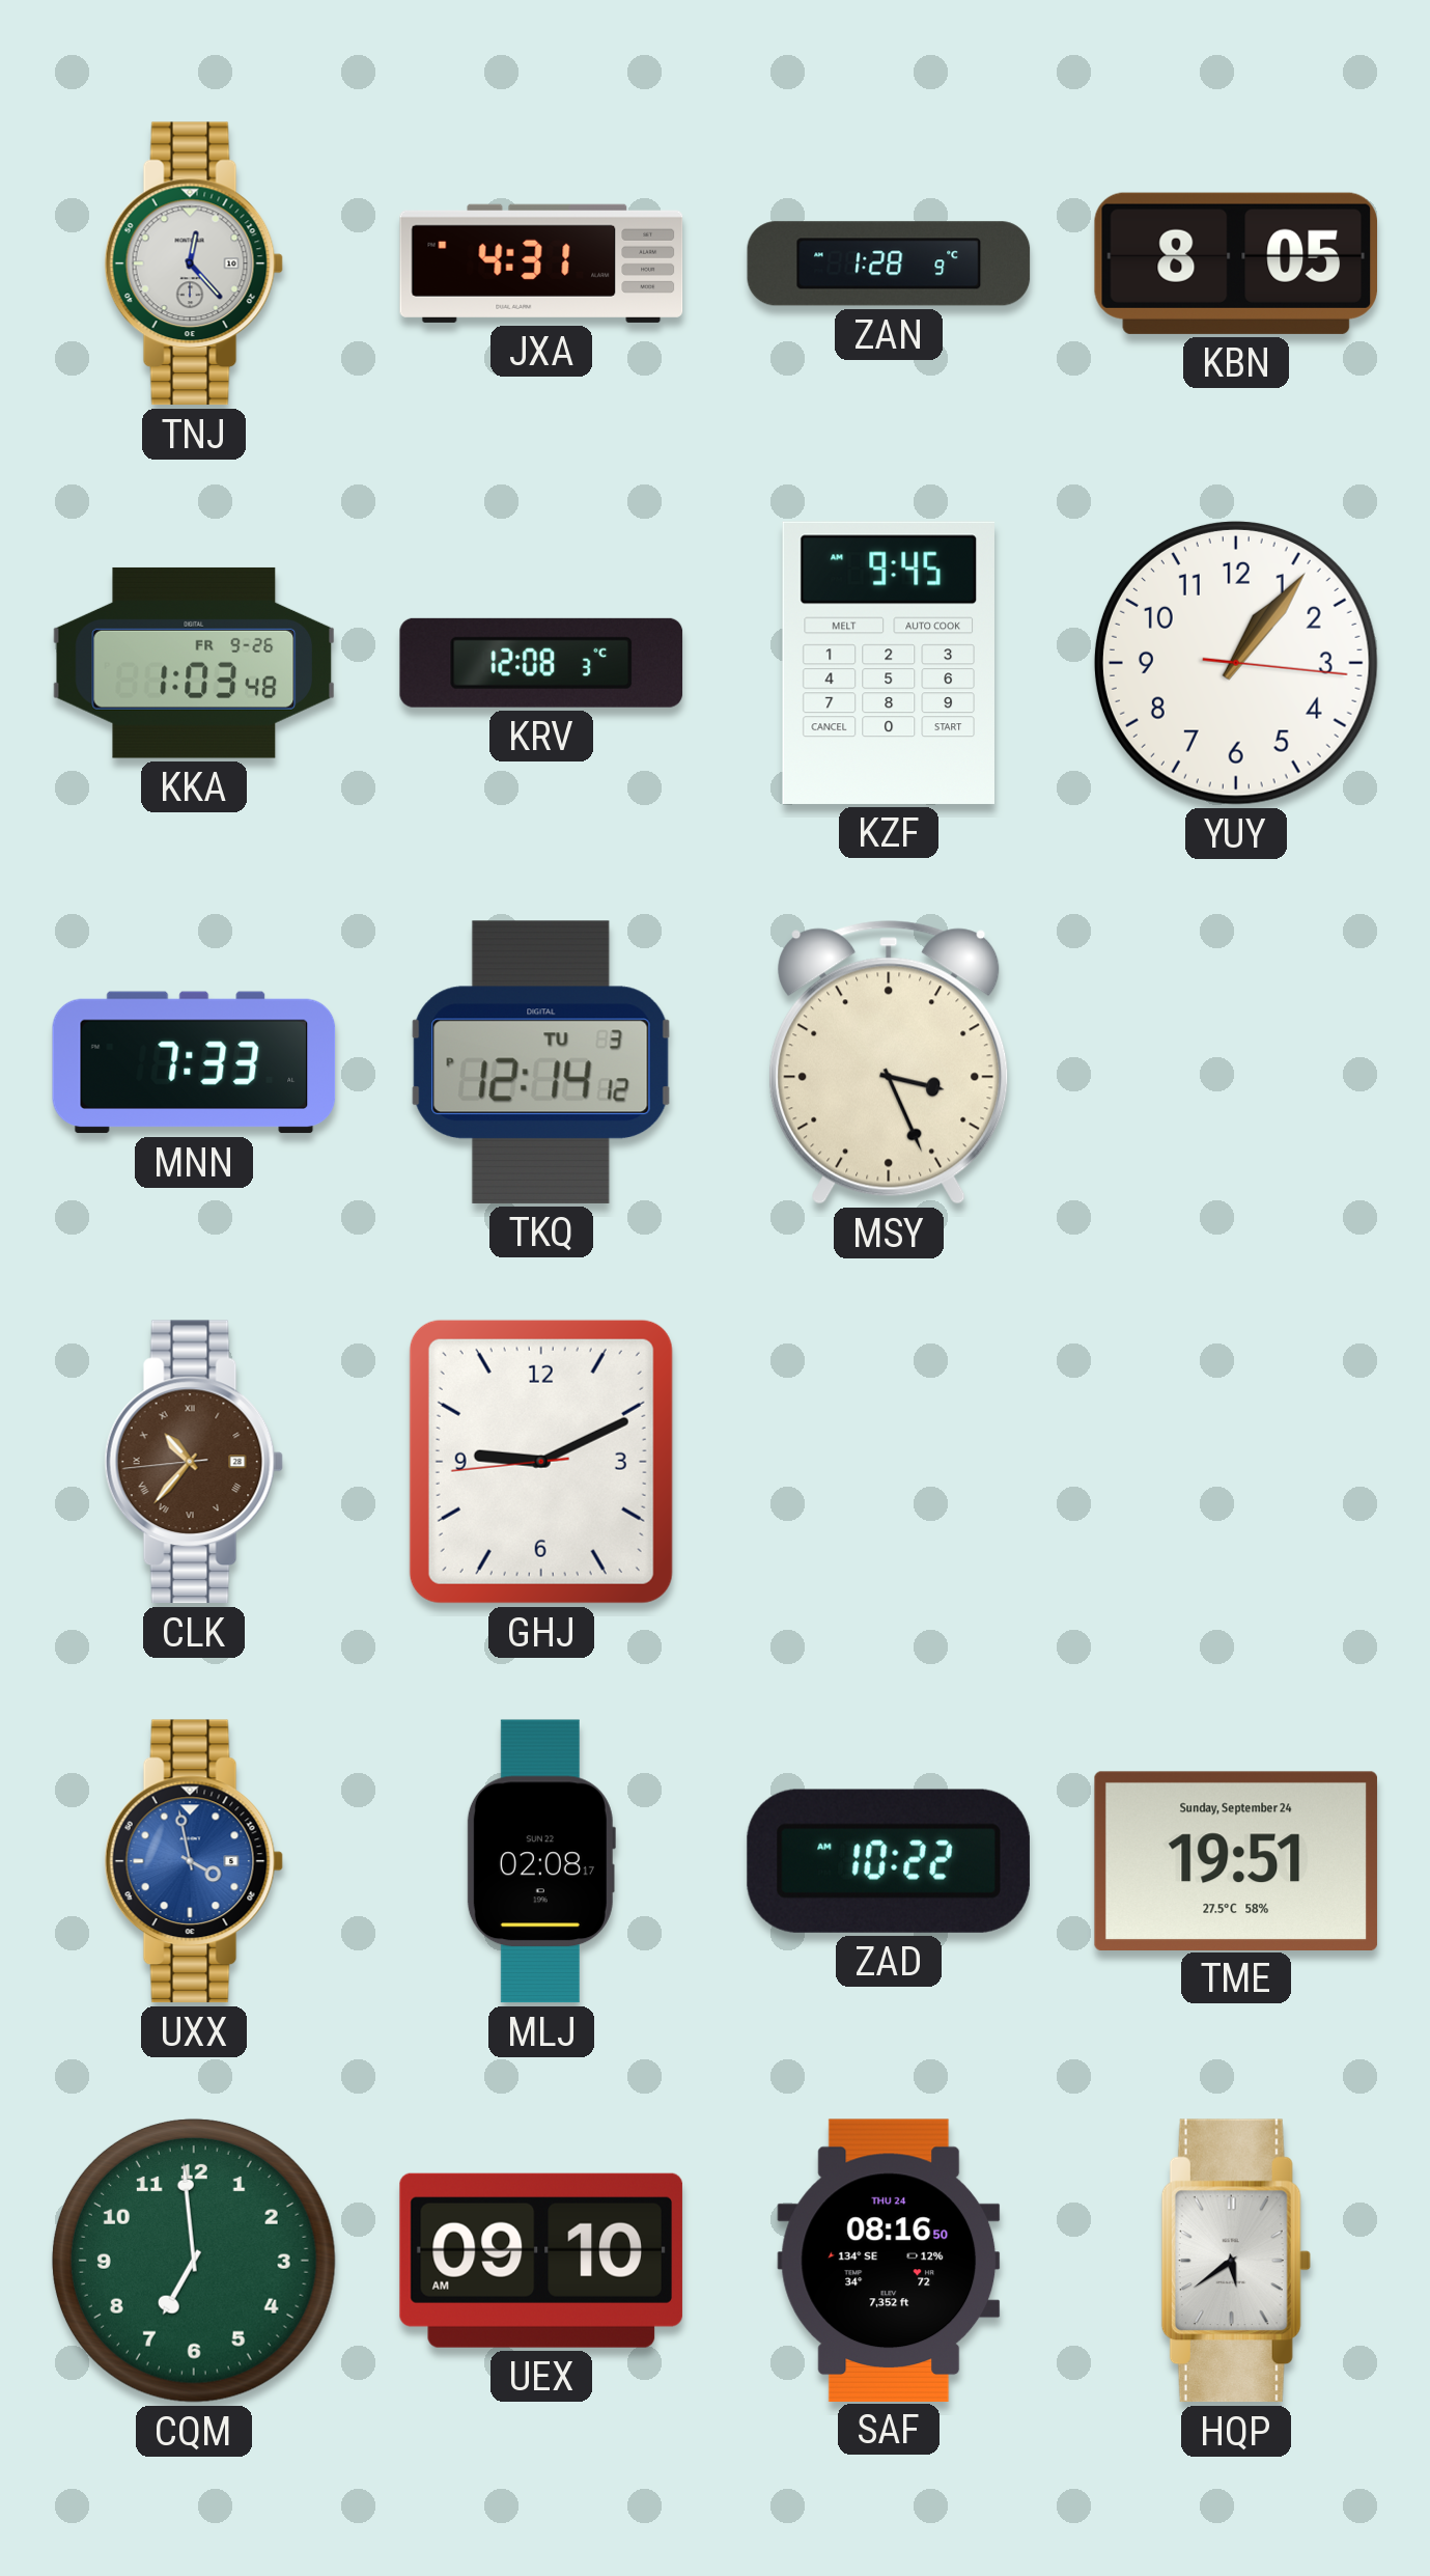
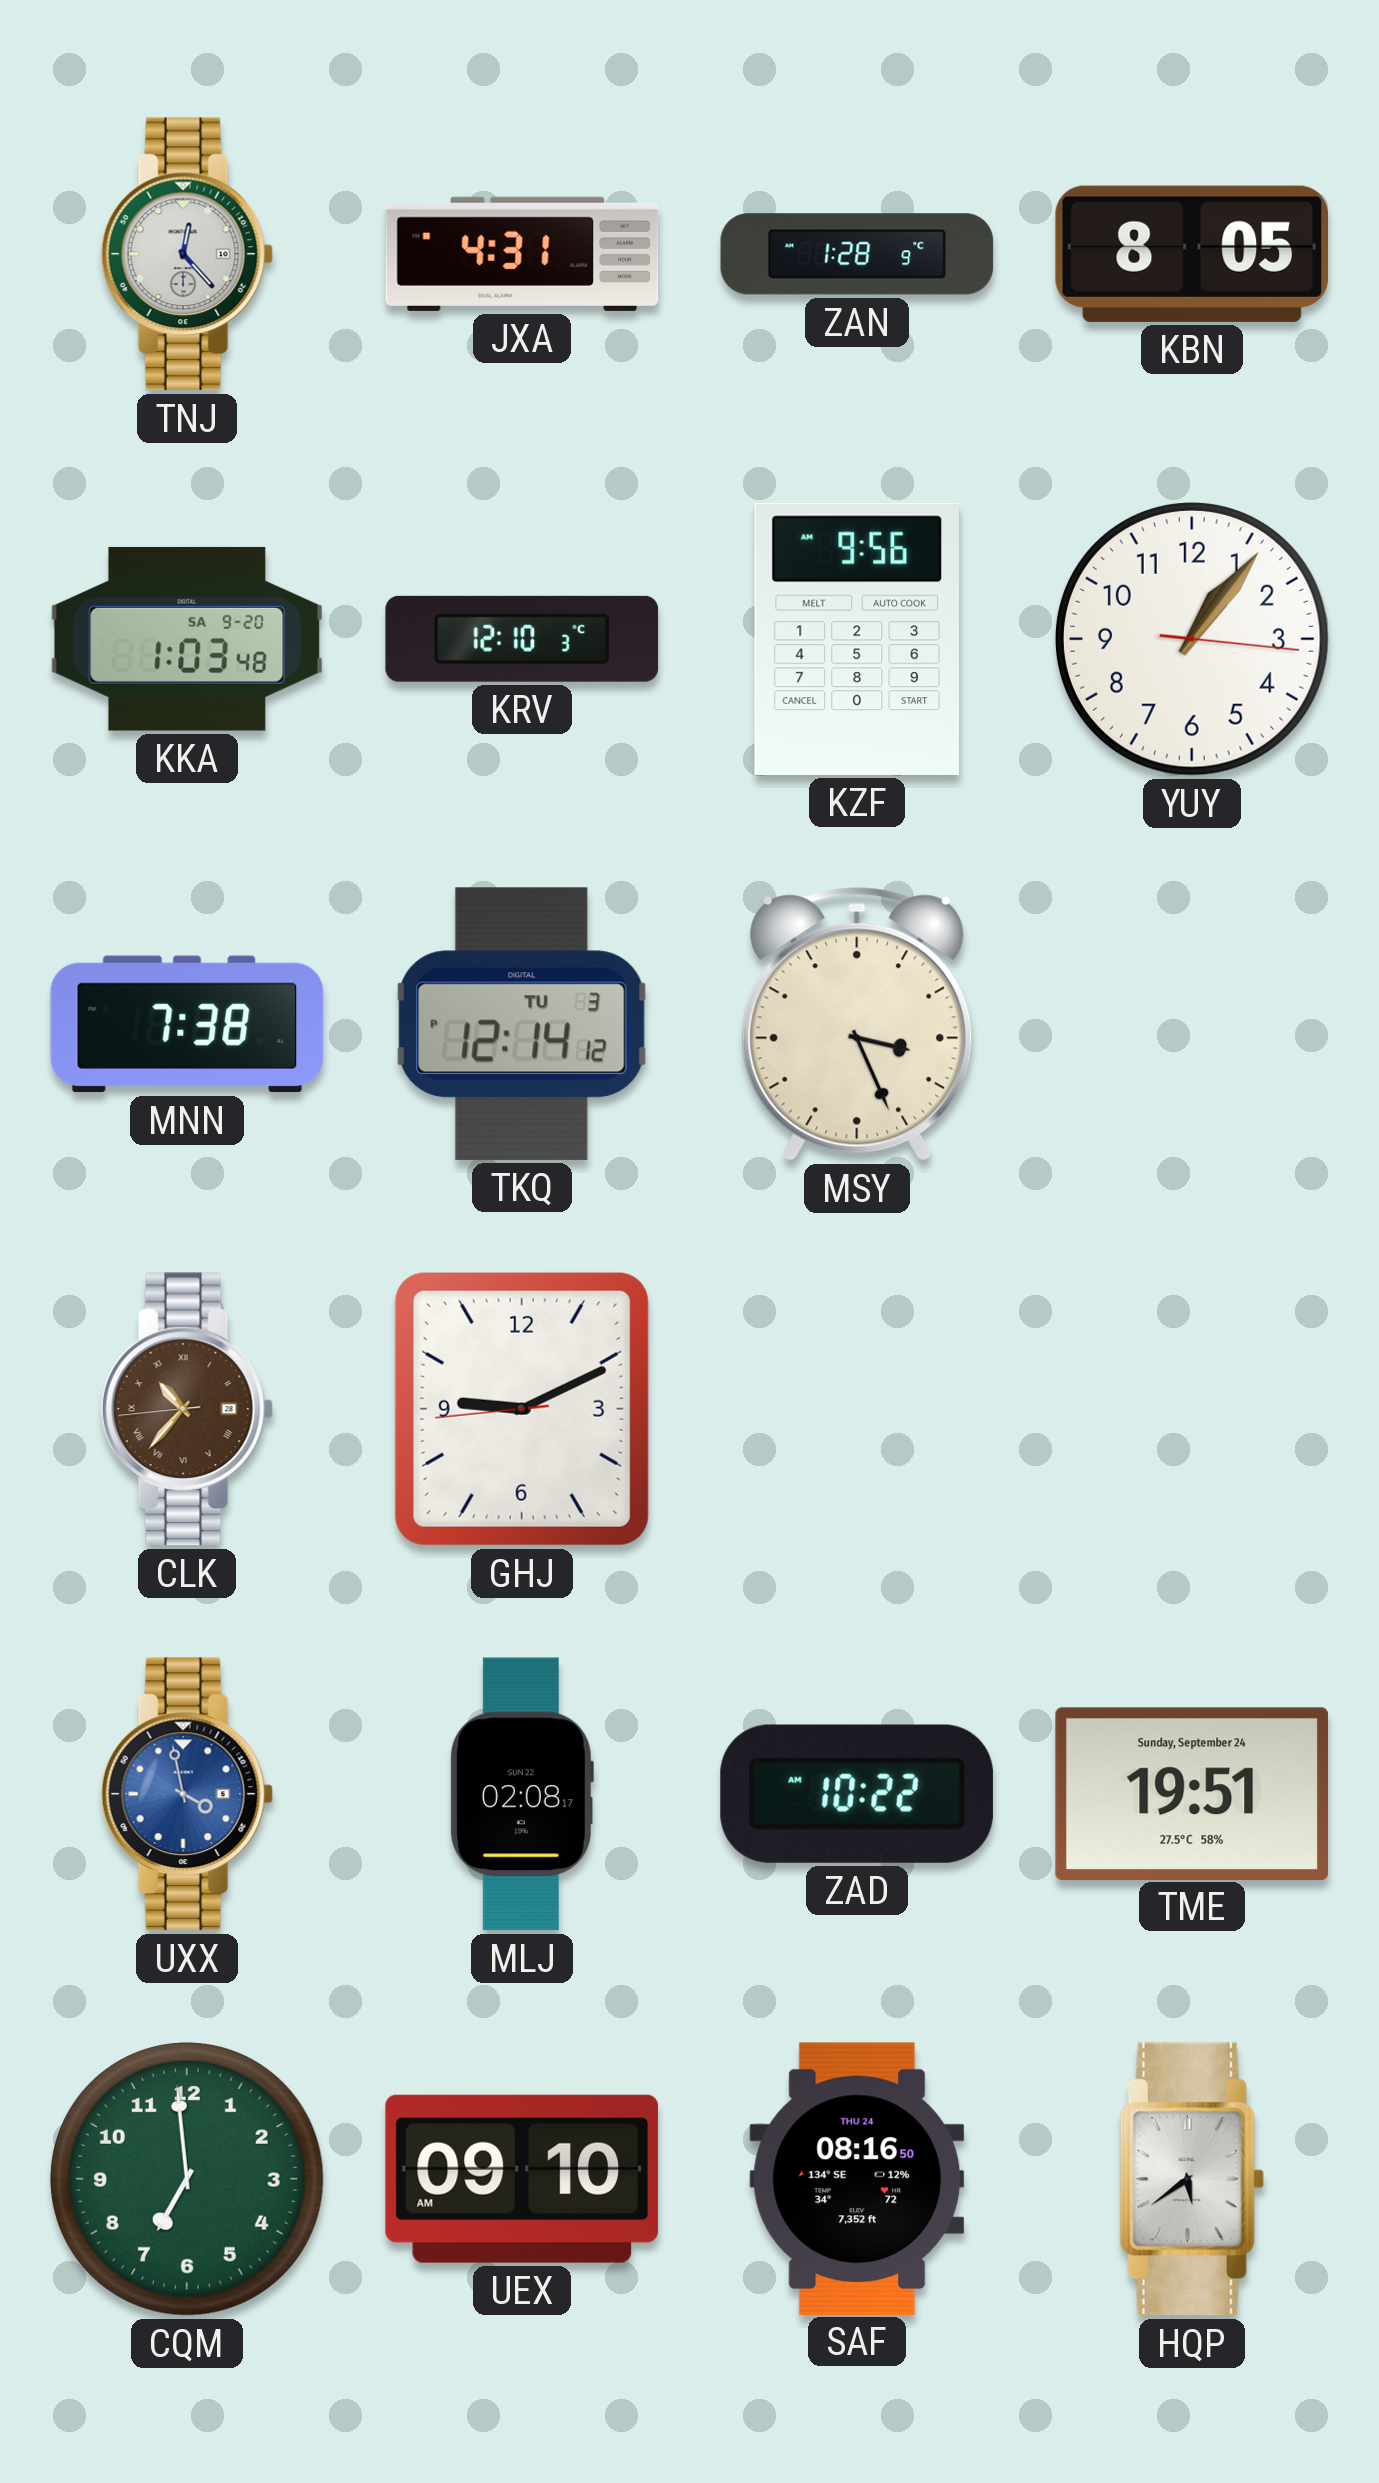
KKA date: FR 9-26 -> SA 9-20
KRV: 12:08 -> 12:10
KZF: 9:45 -> 9:56
MNN: 7:33 -> 7:38
